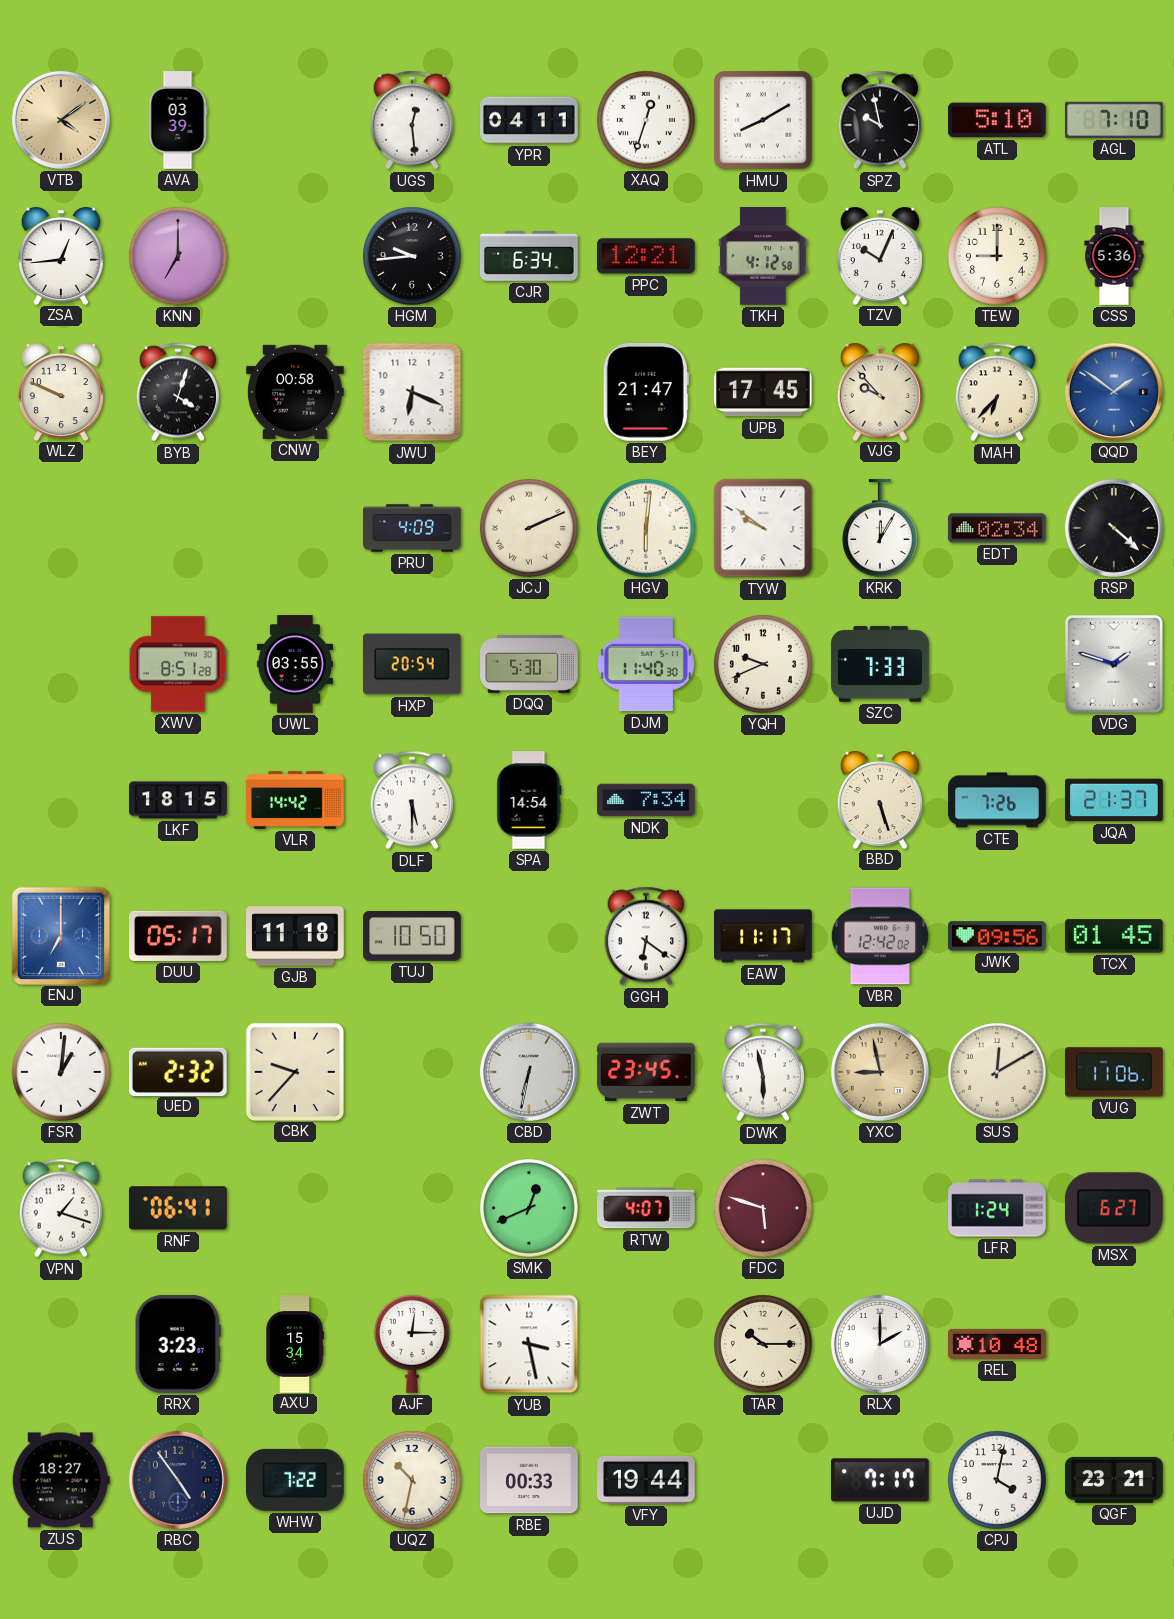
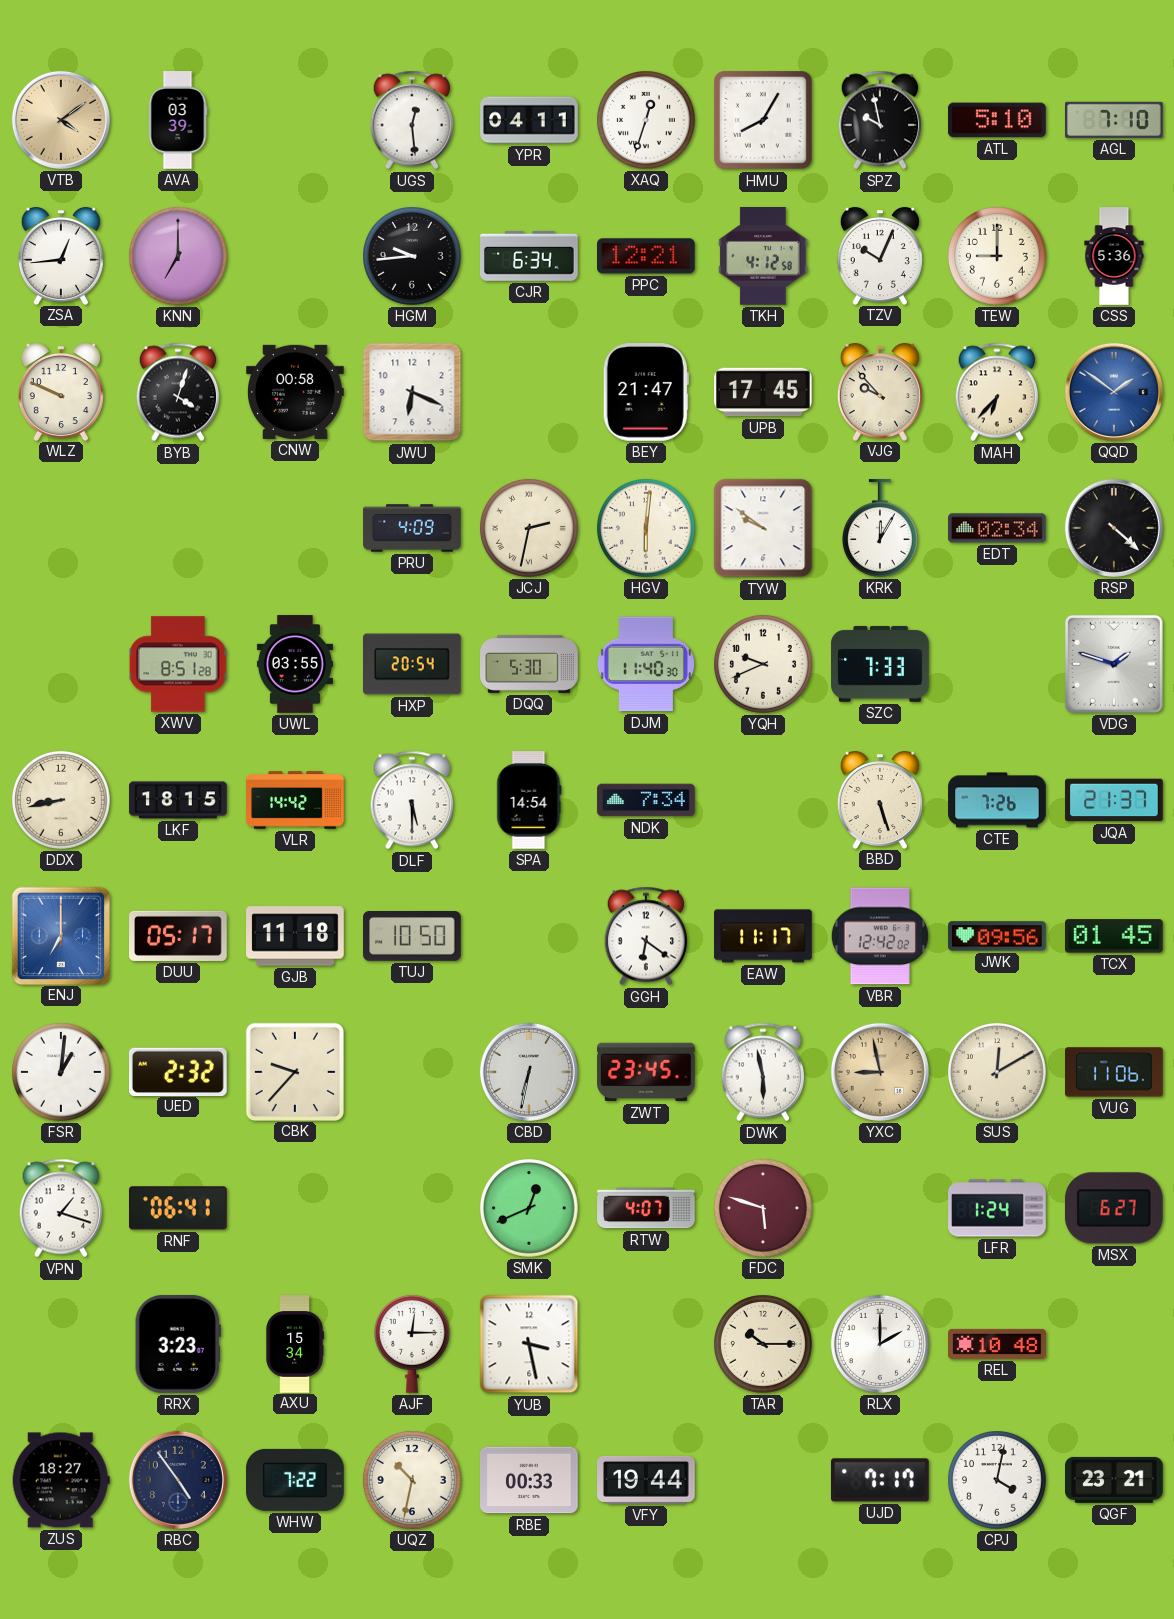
HMU: 8:10 -> 8:05
JCJ: 2:11 -> 2:32
DDX: none -> 8:43
